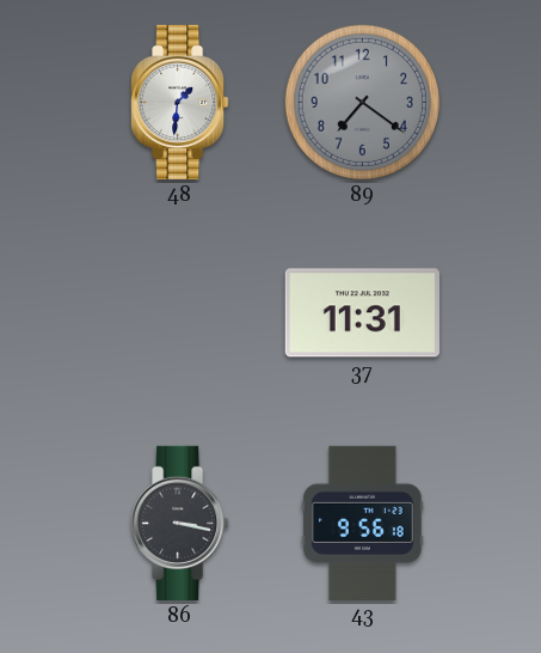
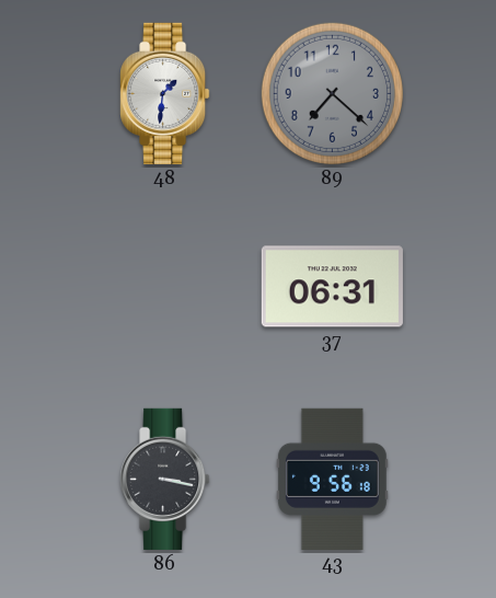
89: 7:21 -> 7:22
37: 11:31 -> 06:31
